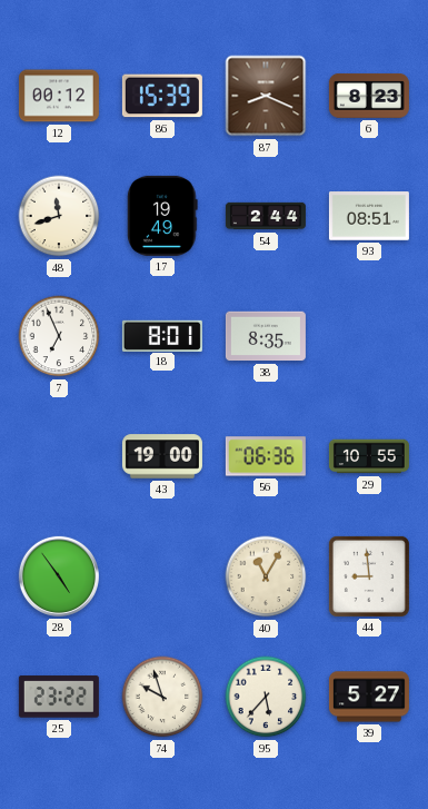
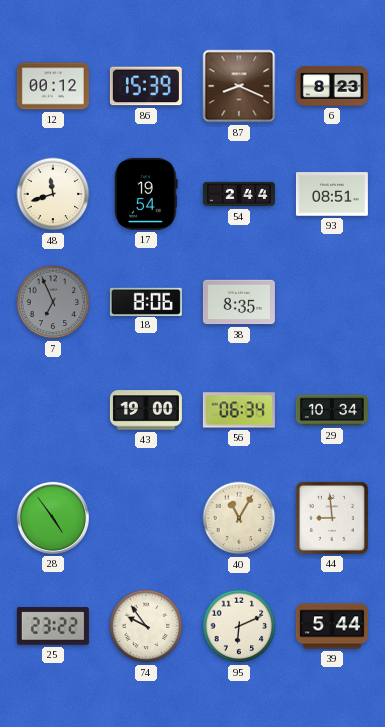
17: 19:49 -> 19:54
7 dial: white -> grey
18: 8:01 -> 8:06
56: 06:36 -> 06:34
29: 10:55 -> 10:34
74: 9:57 -> 9:54
95: 5:37 -> 6:11
39: 5:27 -> 5:44
